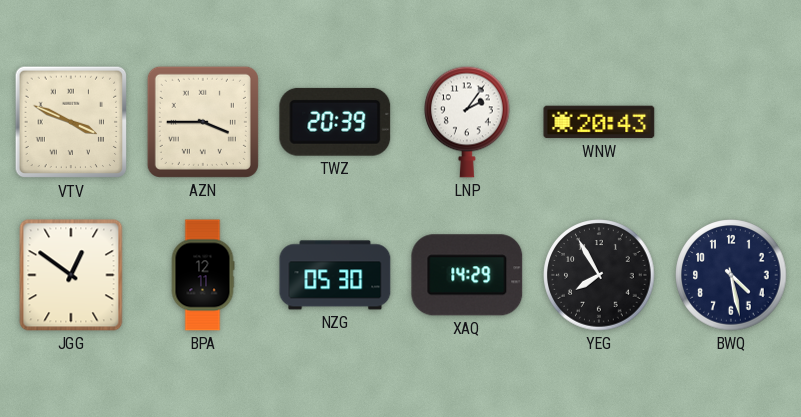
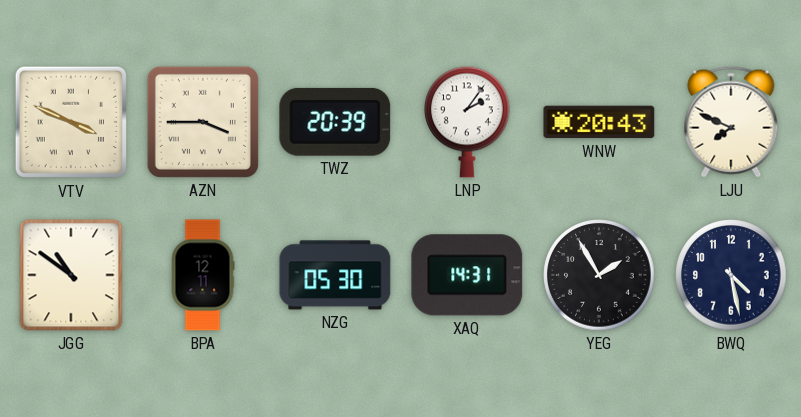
LJU: none -> 7:49
JGG: 12:51 -> 10:51
XAQ: 14:29 -> 14:31
YEG: 7:55 -> 1:55
